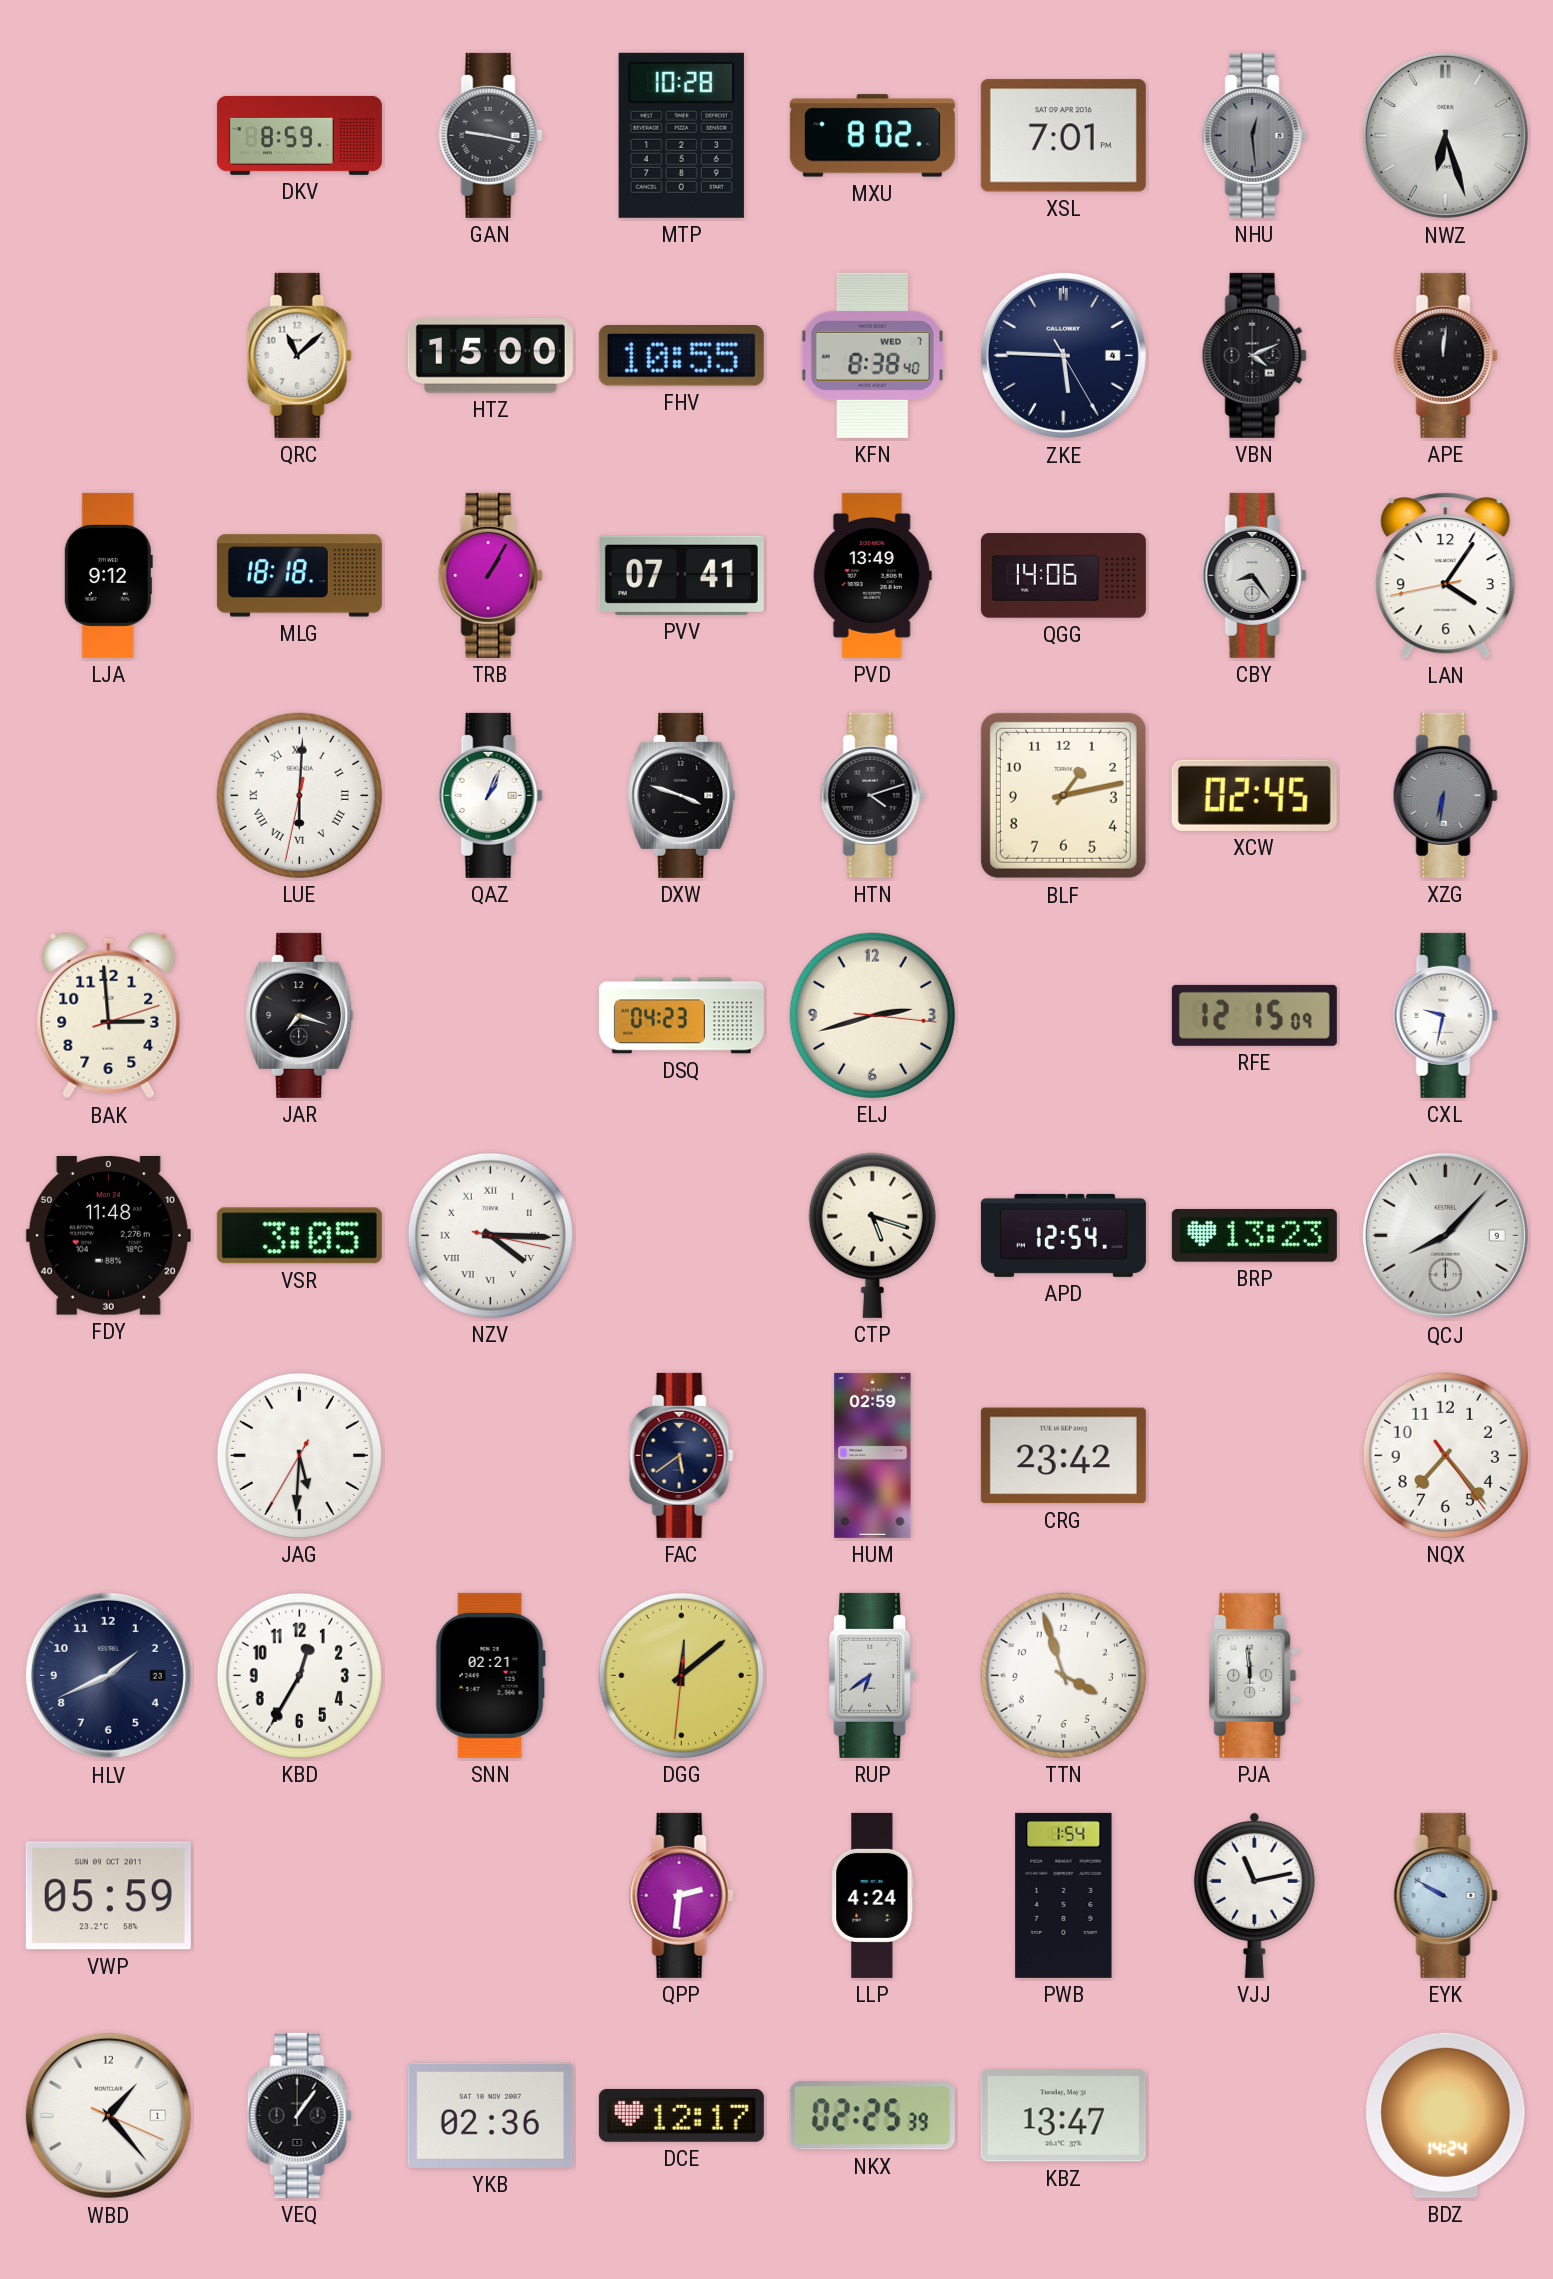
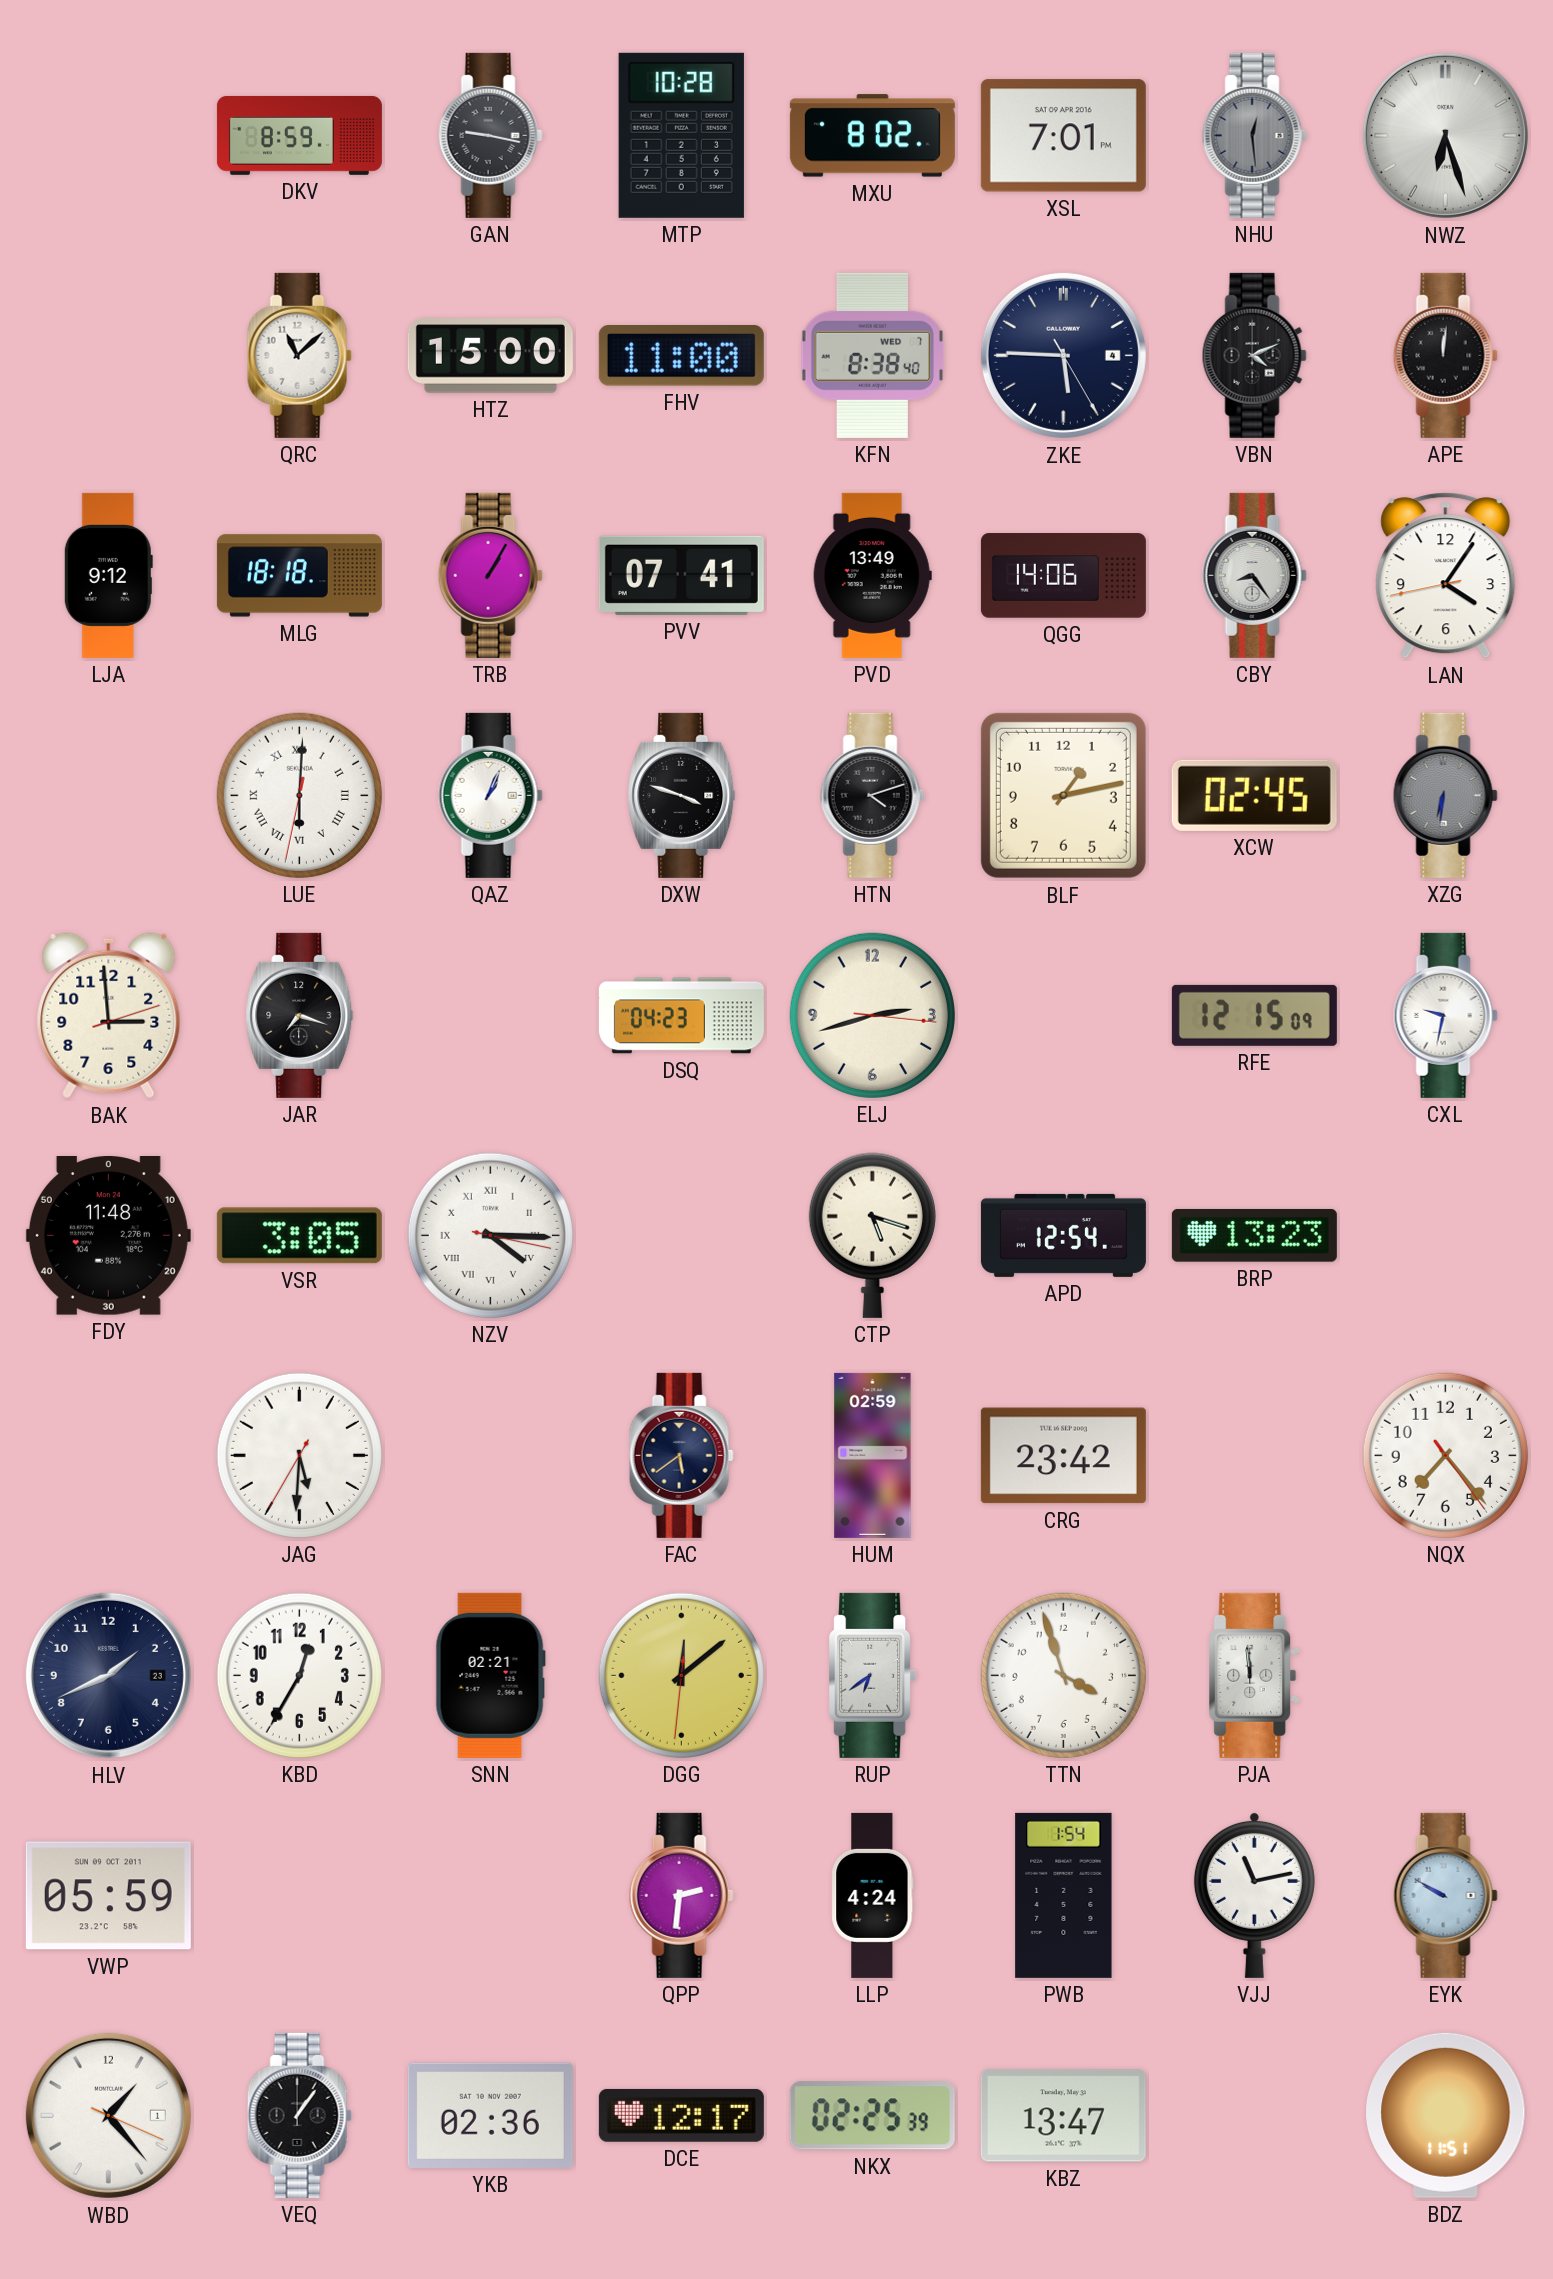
FHV: 10:55 -> 11:00
QCJ: 8:07 -> none
BDZ: 14:24 -> 11:51
